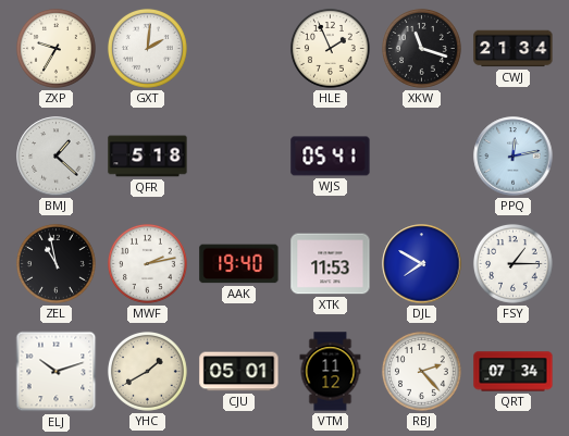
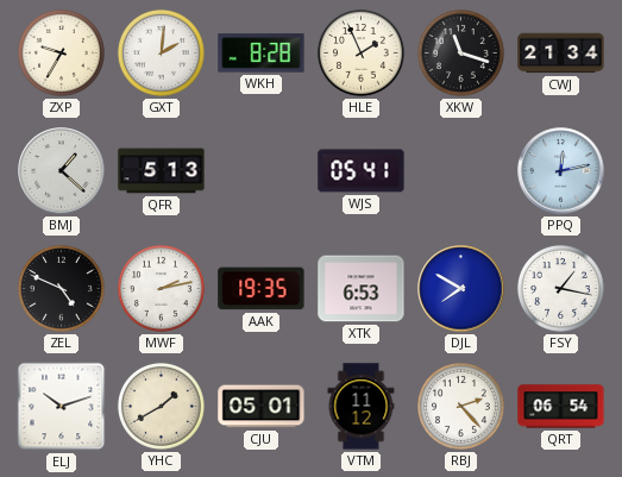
WKH: none -> 8:28
QFR: 5:18 -> 5:13
ZEL: 10:58 -> 4:49
AAK: 19:40 -> 19:35
XTK: 11:53 -> 6:53
FSY: 1:15 -> 1:17
QRT: 07:34 -> 06:54
